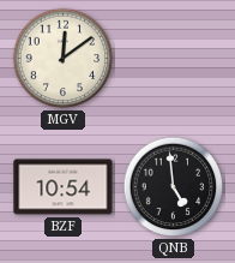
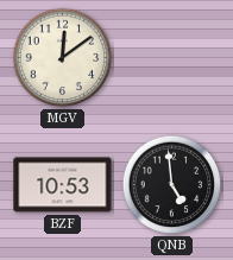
BZF: 10:54 -> 10:53
